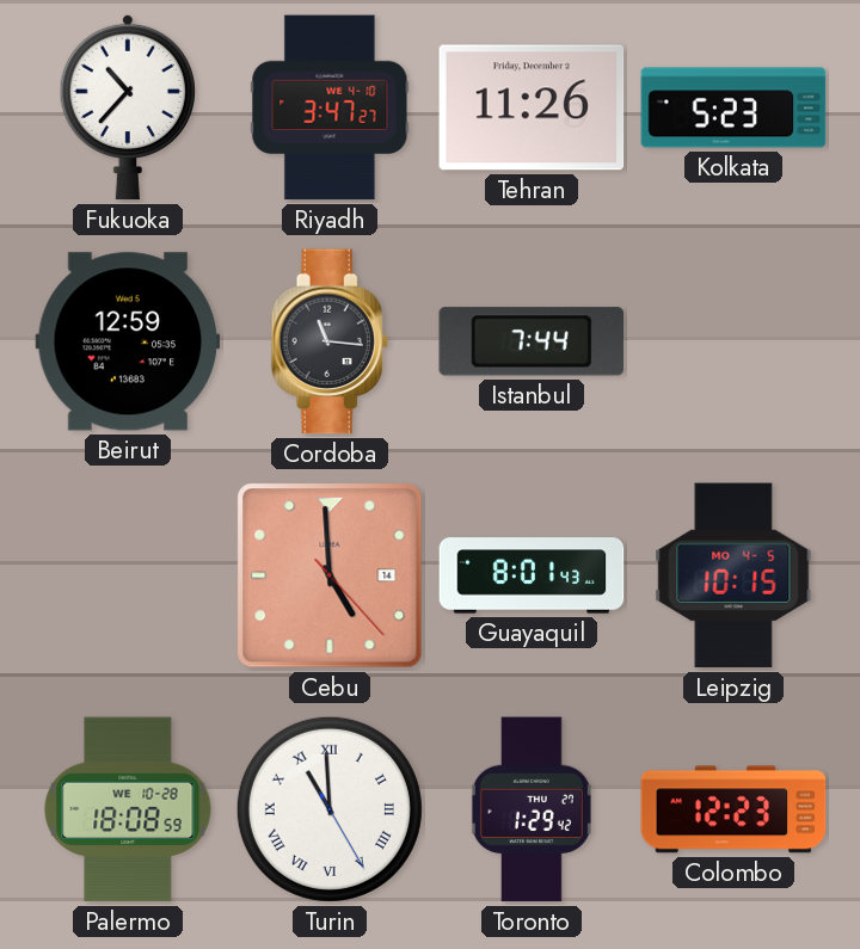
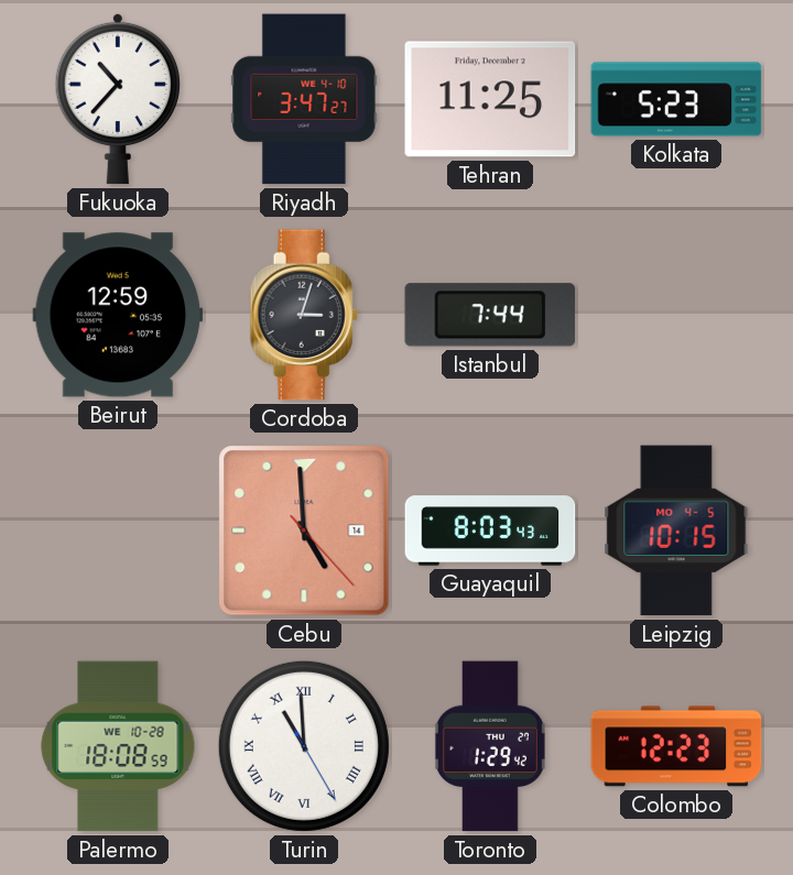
Tehran: 11:26 -> 11:25
Cordoba: 11:16 -> 3:03
Guayaquil: 8:01 -> 8:03
